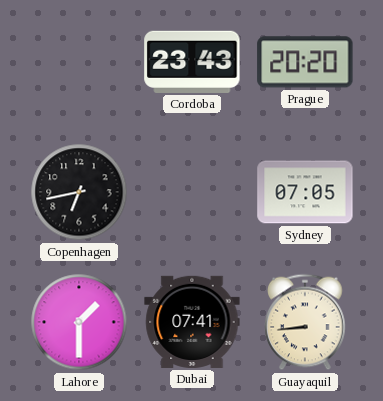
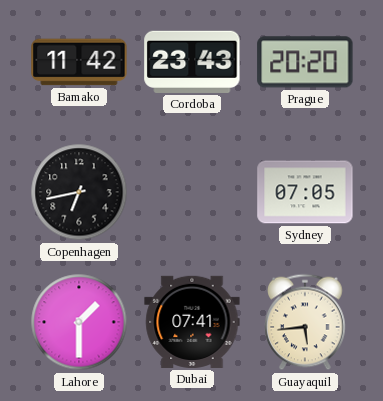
Bamako: none -> 11:42
Guayaquil: 8:44 -> 5:44
